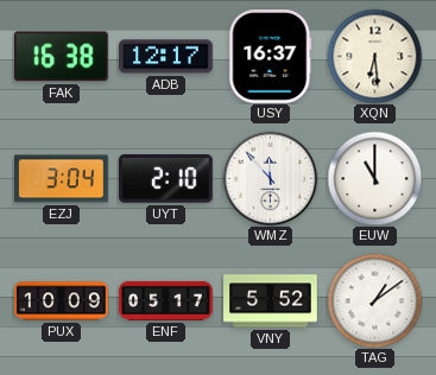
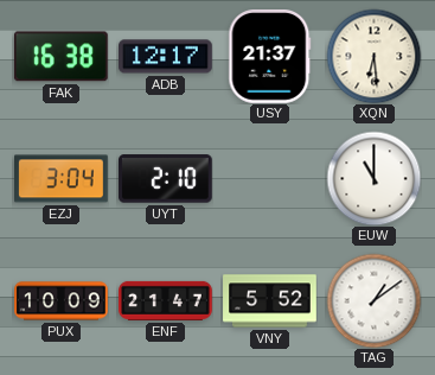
USY: 16:37 -> 21:37
WMZ: 11:53 -> none
ENF: 05:17 -> 21:47
